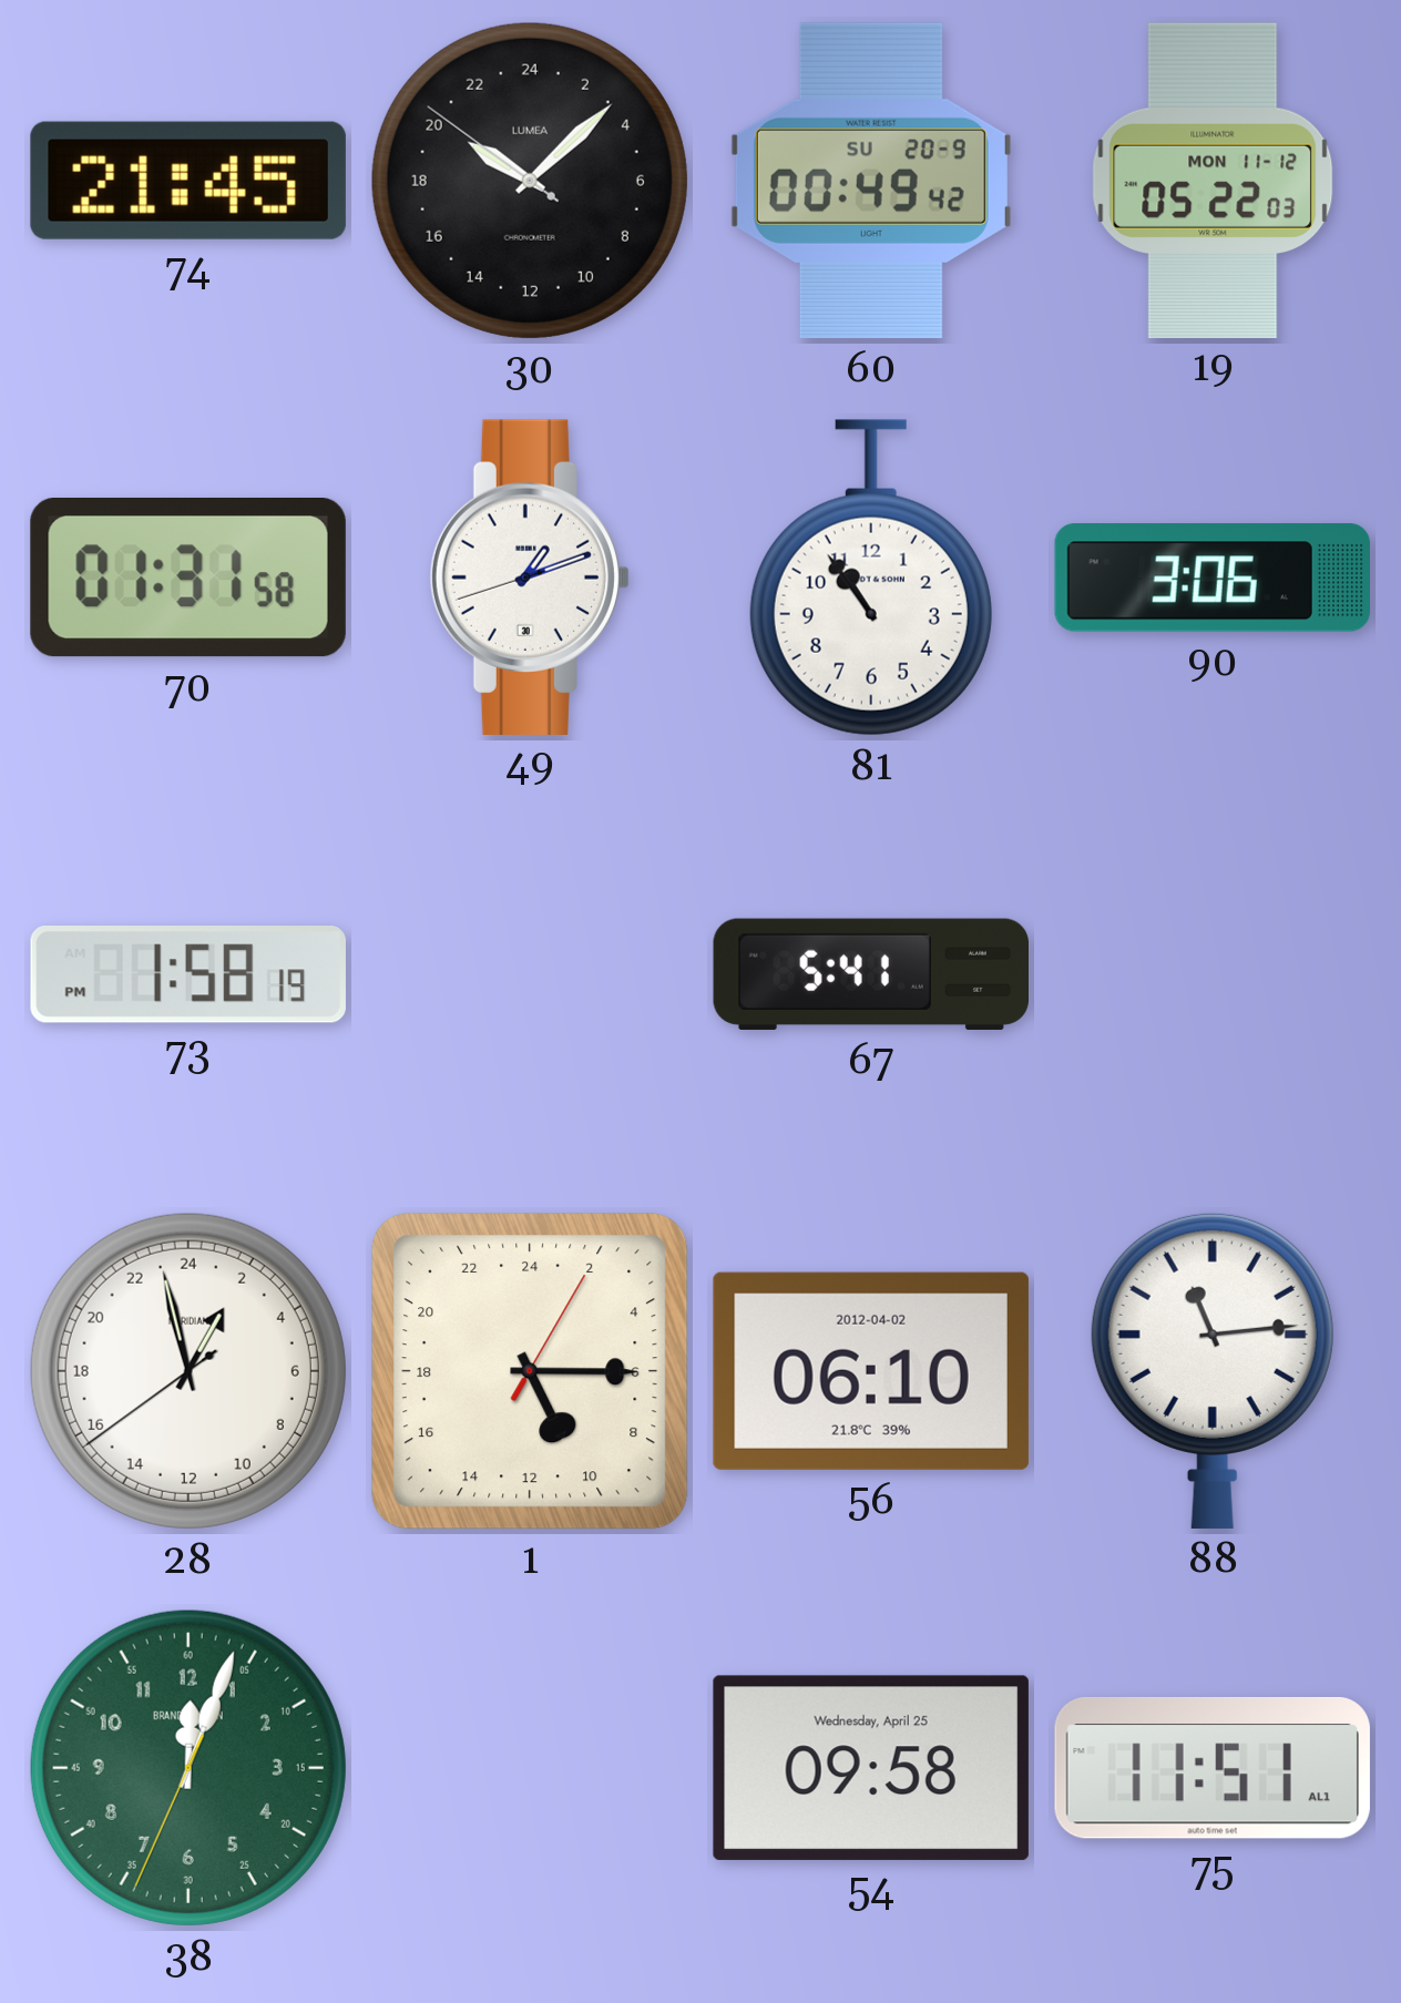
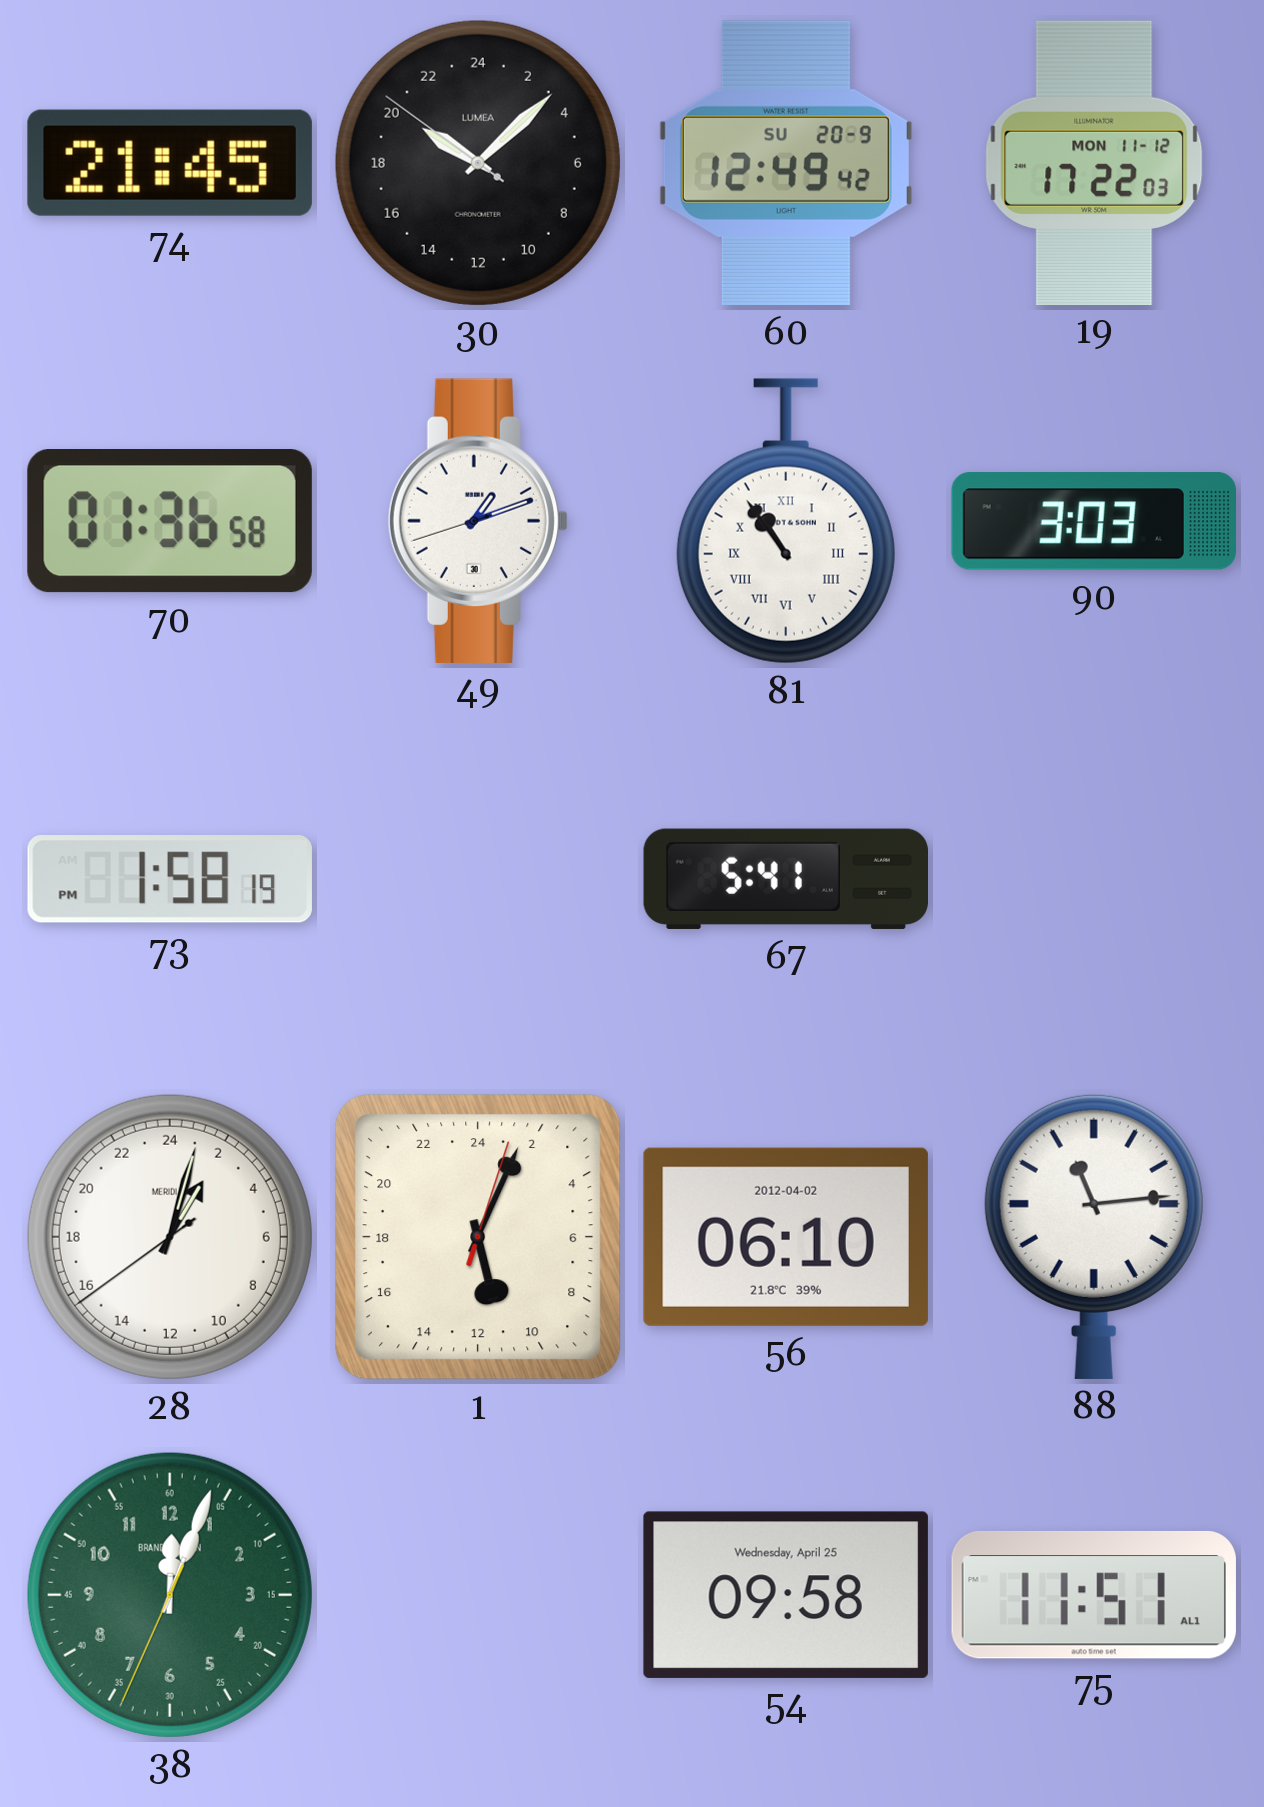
60: 00:49 -> 12:49
19: 05:22 -> 17:22
70: 01:31 -> 01:36
81 numerals: Arabic -> Roman
90: 3:06 -> 3:03
28: 1:57 -> 2:02
1: 10:15 -> 11:04
